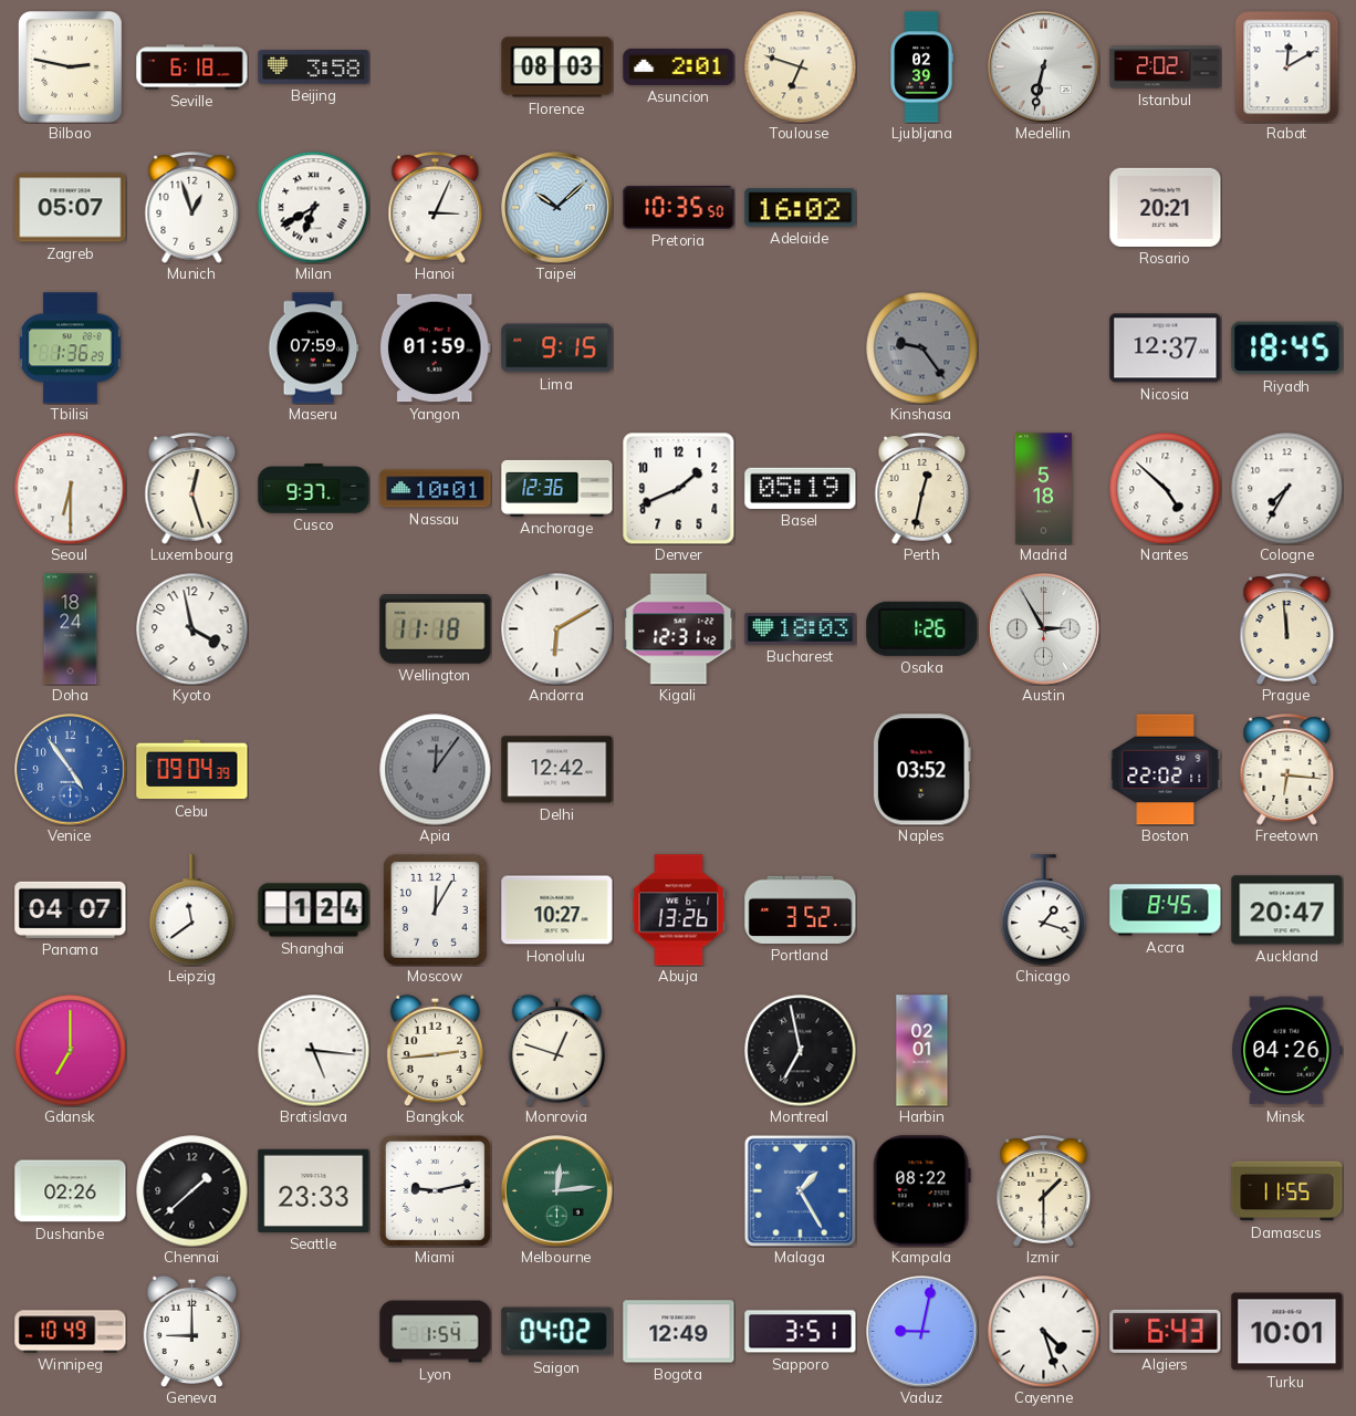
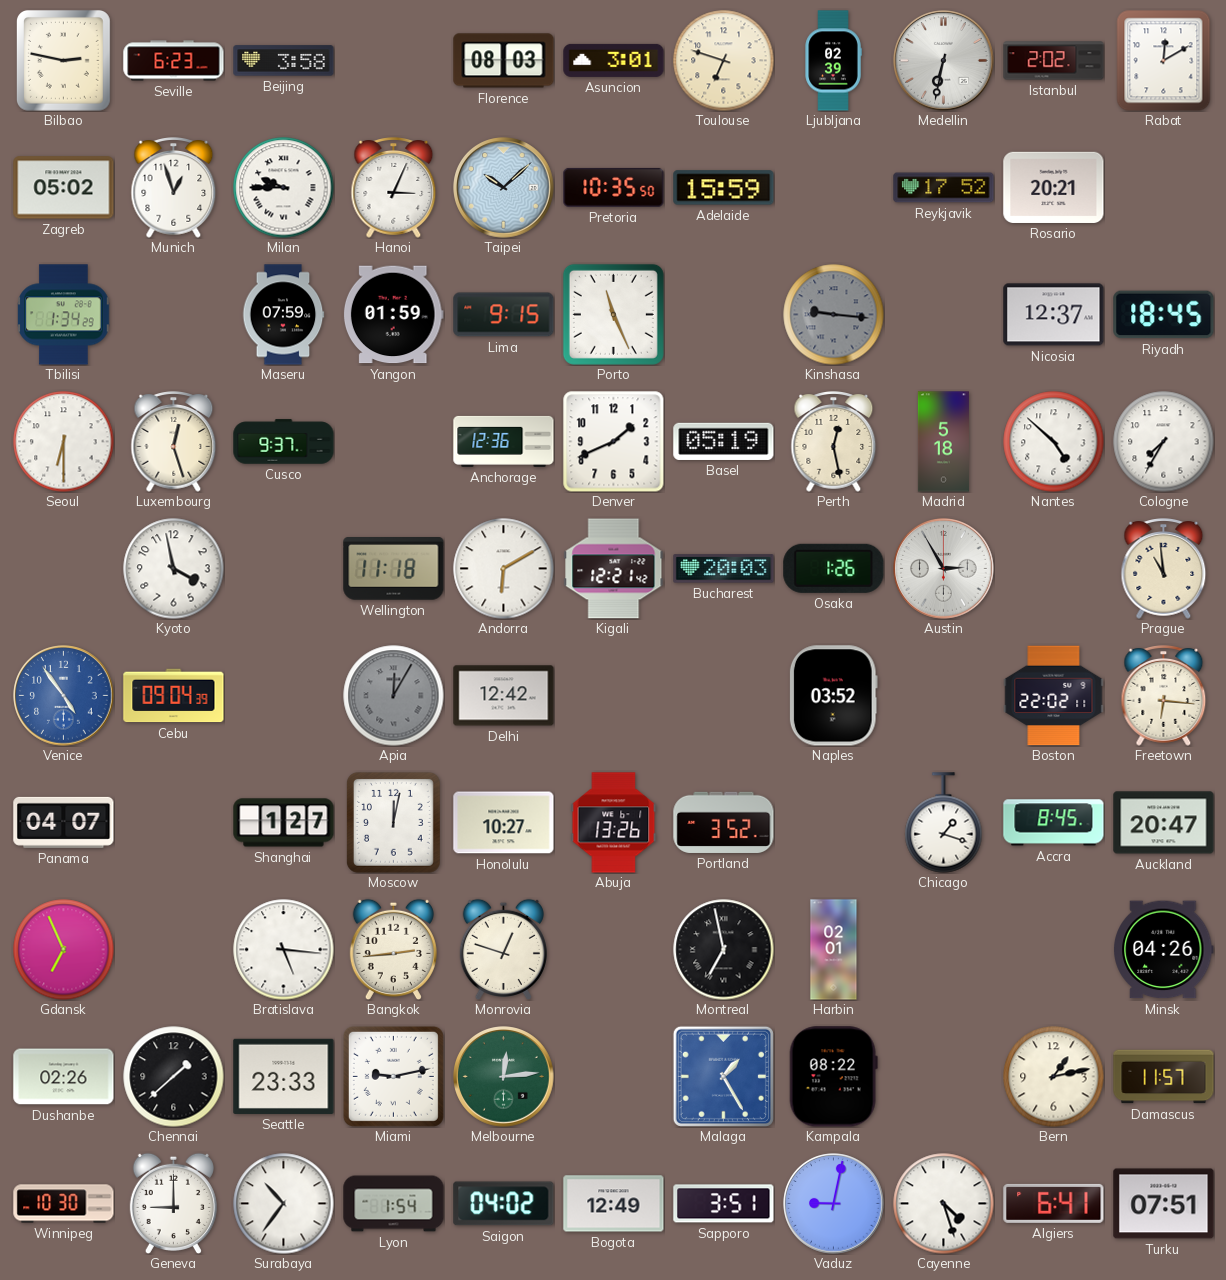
Seville: 6:18 -> 6:23
Asuncion: 2:01 -> 3:01
Zagreb: 05:07 -> 05:02
Milan: 6:40 -> 9:45
Adelaide: 16:02 -> 15:59
Reykjavik: none -> 17:52
Tbilisi: 1:36 -> 1:34
Porto: none -> 11:26
Kinshasa: 9:24 -> 9:16
Nassau: 10:01 -> none
Perth: 12:32 -> 12:28
Doha: 18:24 -> none
Kigali: 12:31 -> 12:21
Bucharest: 18:03 -> 20:03
Prague: 11:59 -> 10:59
Apia: 12:06 -> 12:05
Leipzig: 11:39 -> none
Shanghai: 1:24 -> 1:27
Moscow: 12:05 -> 12:02
Gdansk: 7:00 -> 6:56
Izmir: 1:30 -> none
Bern: none -> 1:13
Damascus: 11:55 -> 11:57
Winnipeg: 10:49 -> 10:30
Surabaya: none -> 10:36
Algiers: 6:43 -> 6:41
Turku: 10:01 -> 07:51
